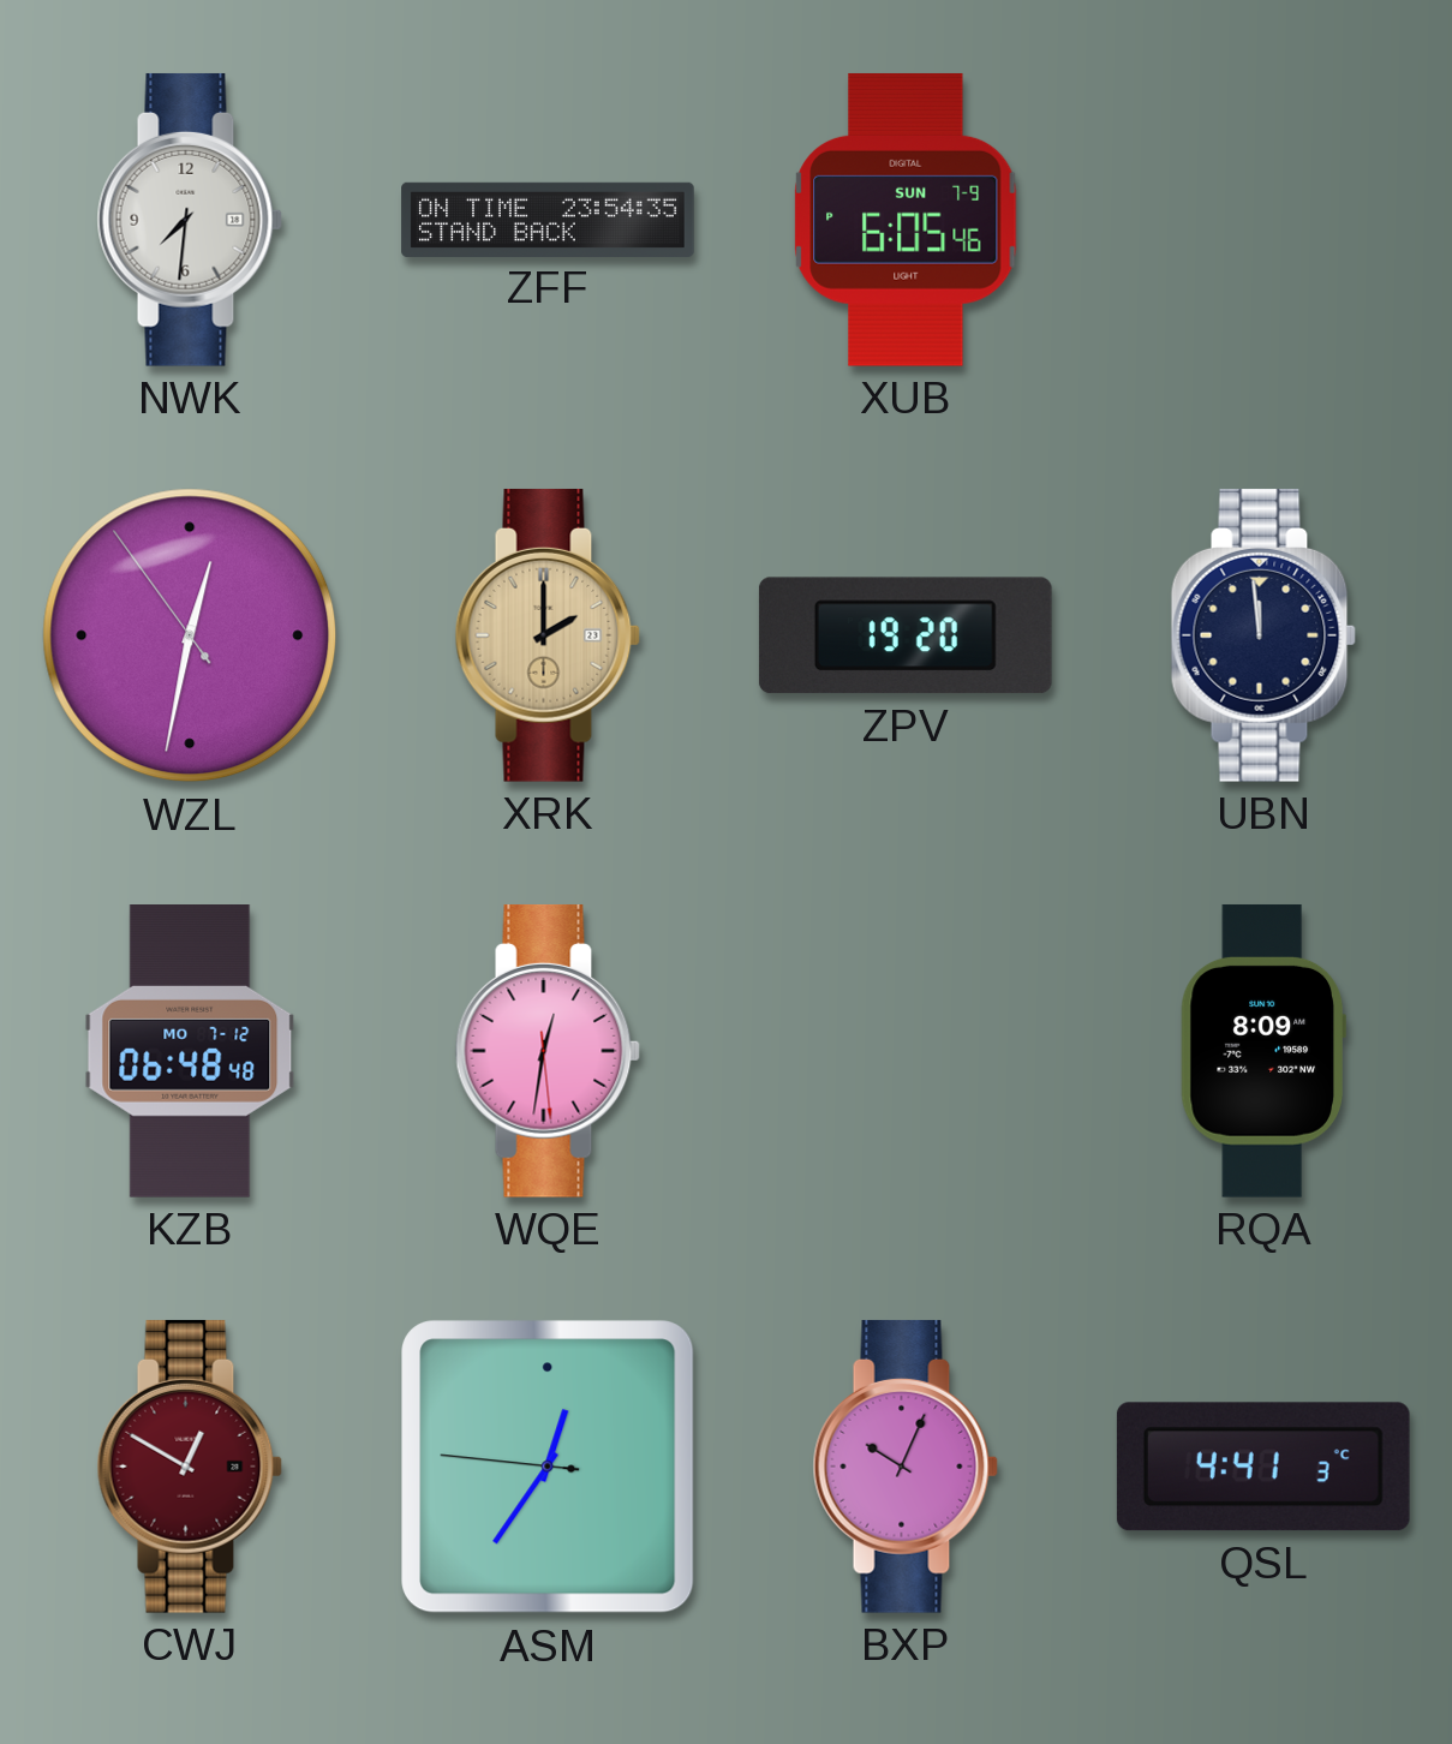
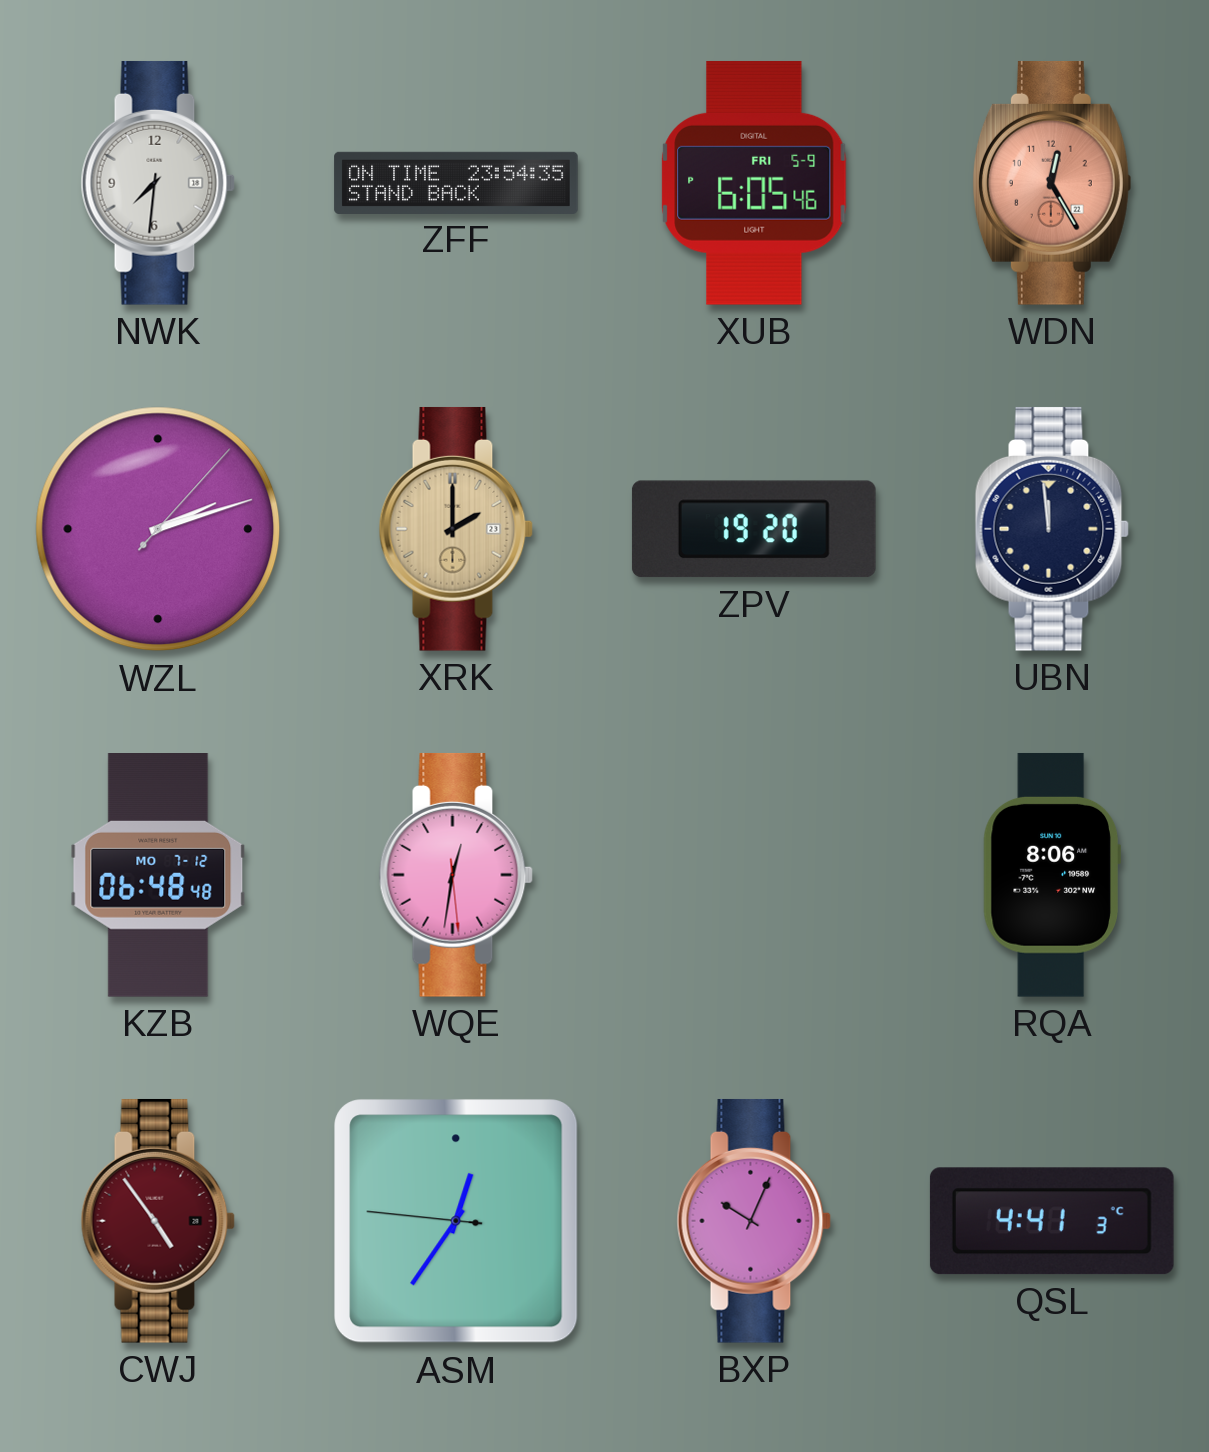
XUB date: SUN 7-9 -> FRI 5-9
WDN: none -> 12:25
WZL: 12:31 -> 2:12
RQA: 8:09 -> 8:06
CWJ: 12:50 -> 4:54
